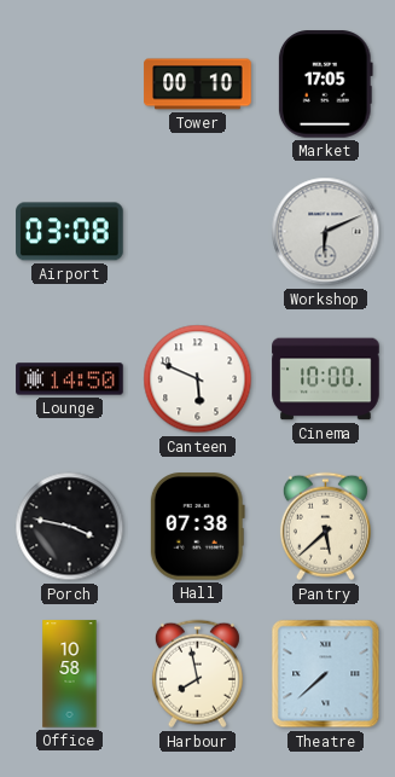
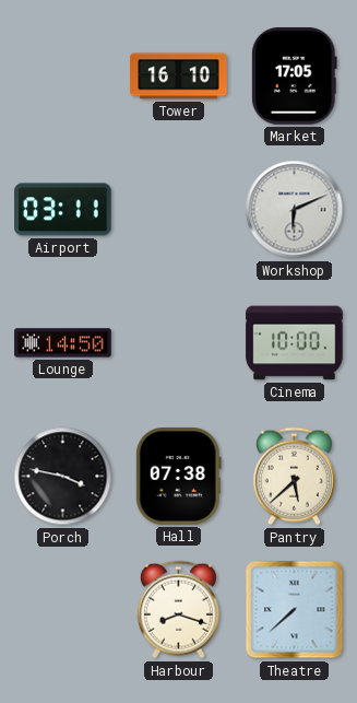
Tower: 00:10 -> 16:10
Airport: 03:08 -> 03:11
Canteen: 5:49 -> none
Office: 10:58 -> none
Harbour: 7:58 -> 8:18
